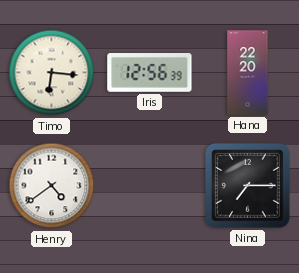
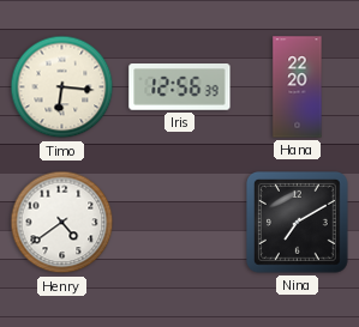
Nina: 7:15 -> 7:10
